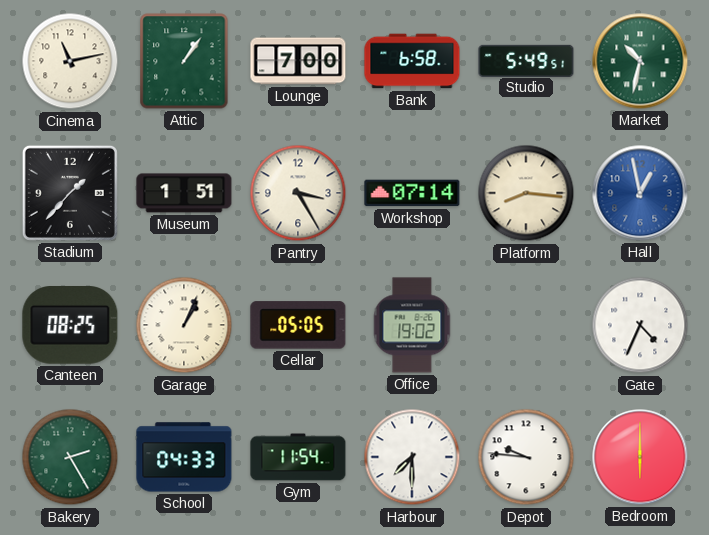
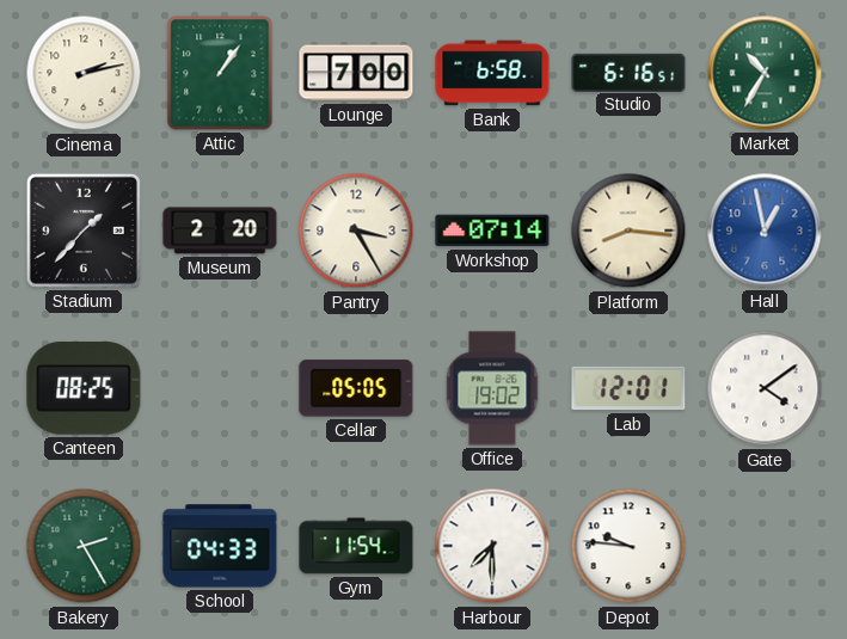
Cinema: 11:13 -> 2:13
Studio: 5:49 -> 6:16
Market: 10:32 -> 10:35
Museum: 1:51 -> 2:20
Garage: 1:04 -> none
Lab: none -> 12:01
Gate: 4:34 -> 4:09
Bedroom: 6:00 -> none
